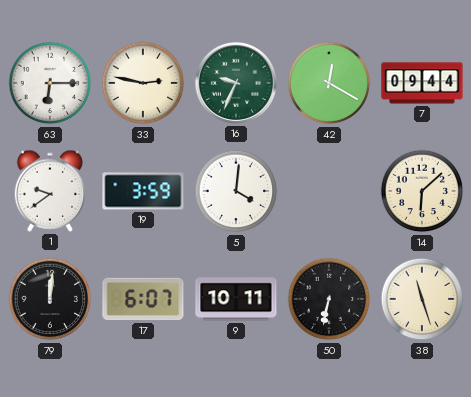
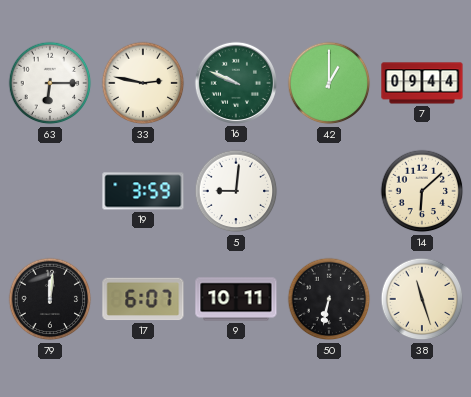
16: 9:34 -> 9:49
42: 12:20 -> 1:00
1: 9:39 -> none
5: 4:01 -> 9:01
